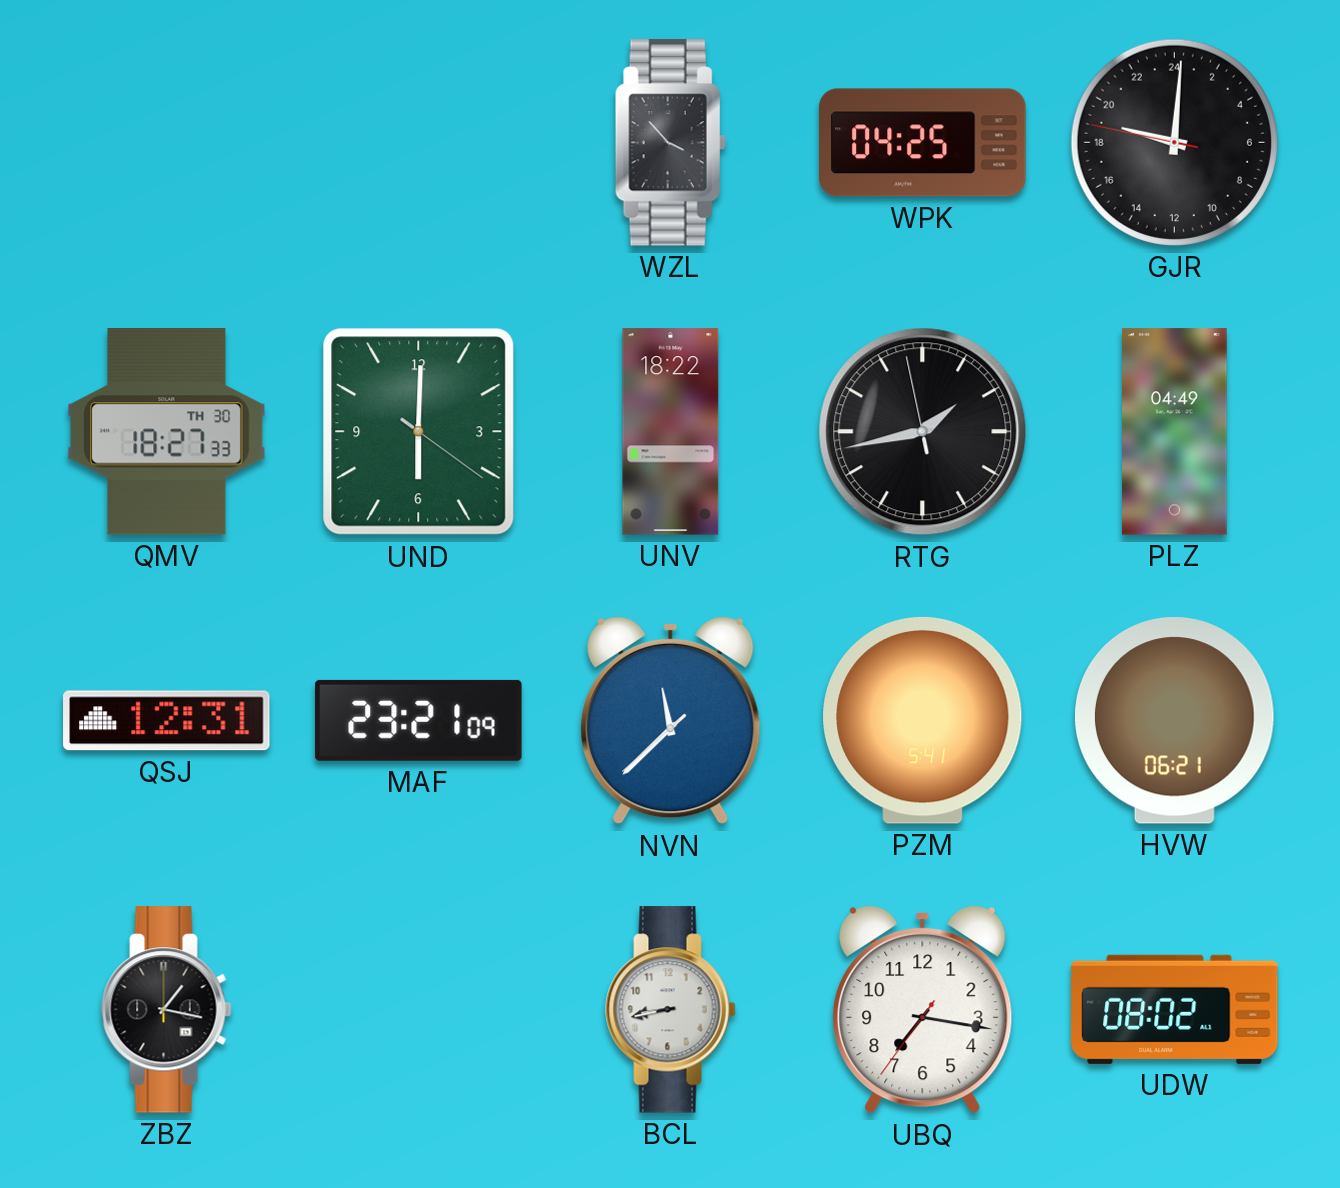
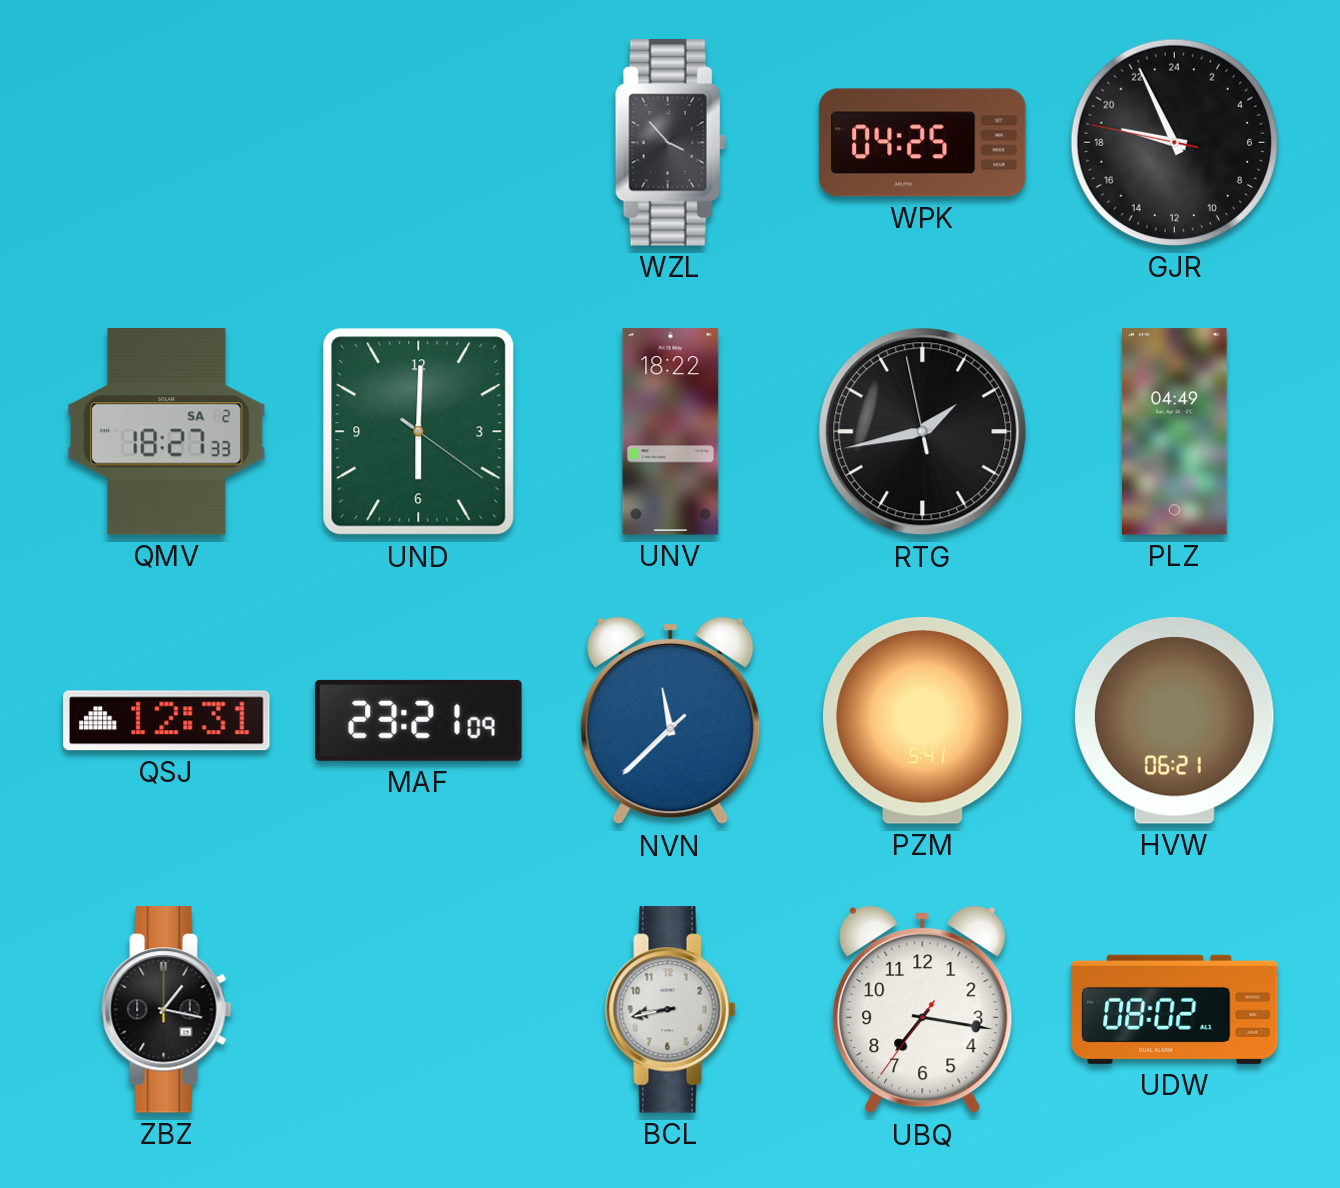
GJR: 19:00 -> 18:55
QMV date: TH 30 -> SA 2
